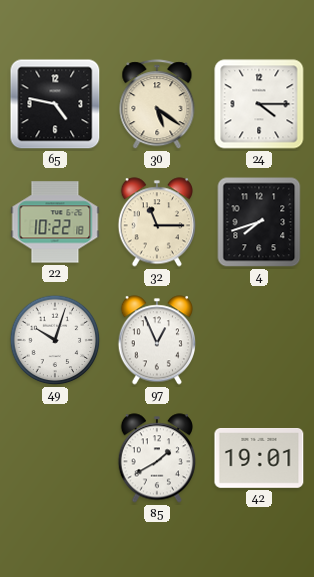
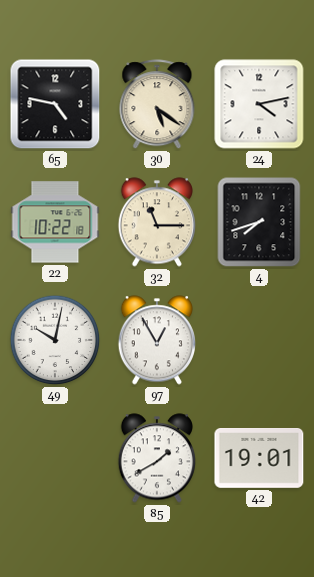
24: 4:15 -> 4:13
49: 10:03 -> 10:02
97: 12:56 -> 12:55
